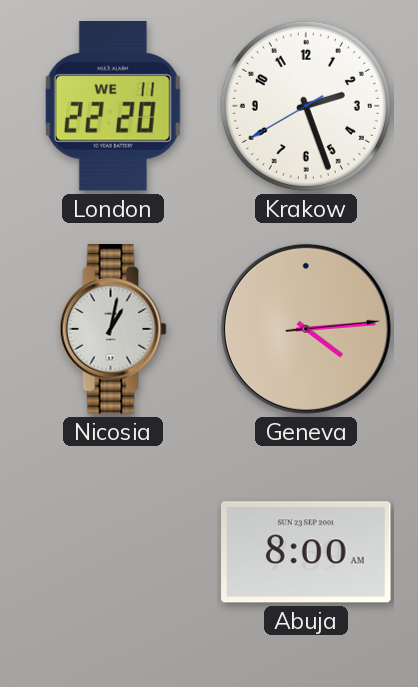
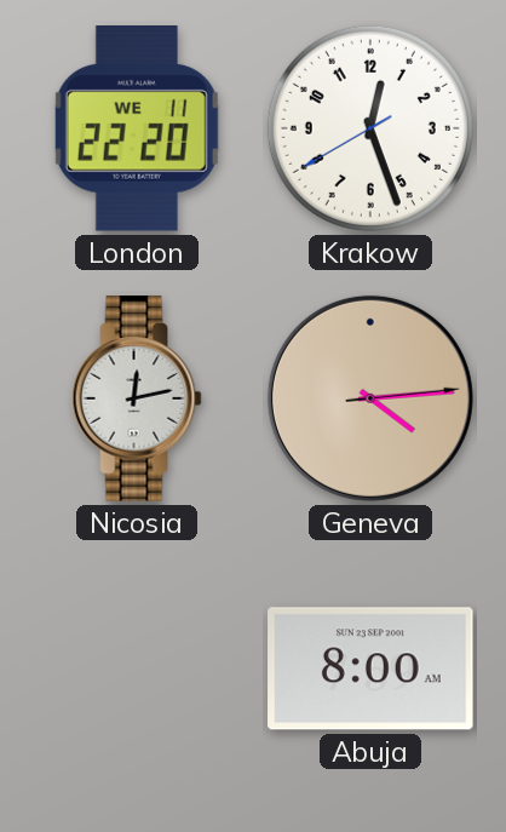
Krakow: 2:26 -> 12:26
Nicosia: 1:02 -> 12:13
